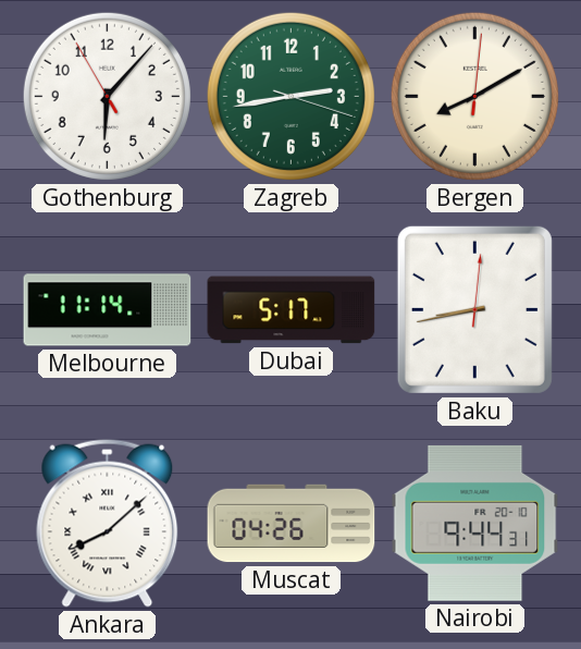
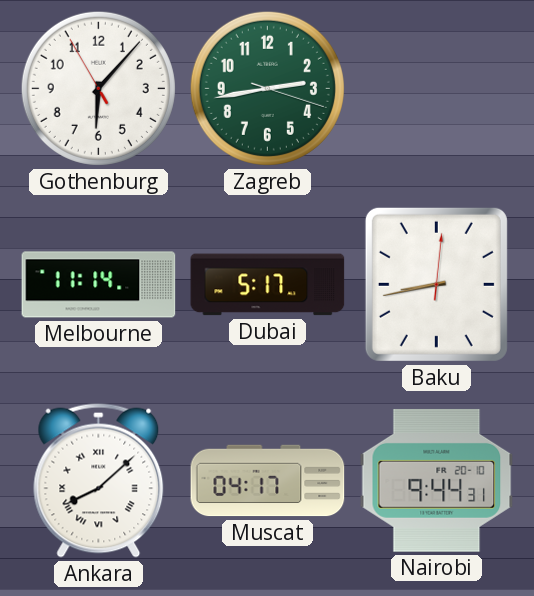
Bergen: 8:10 -> none
Muscat: 04:26 -> 04:17
